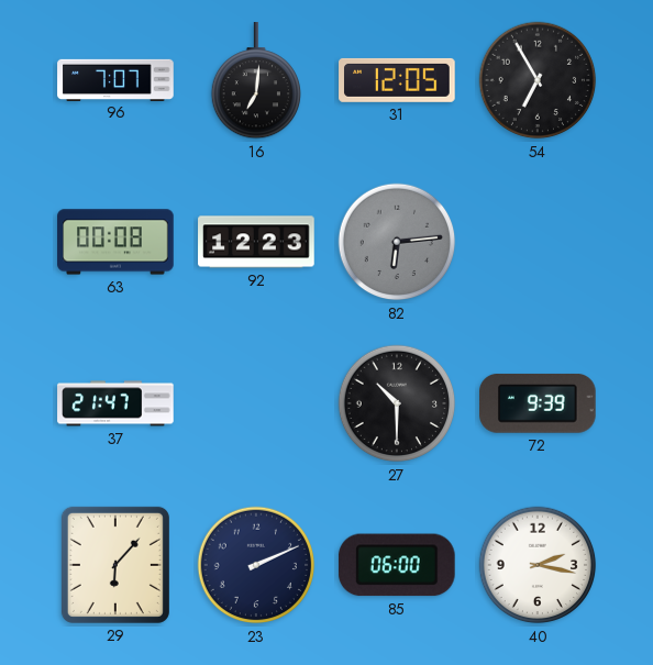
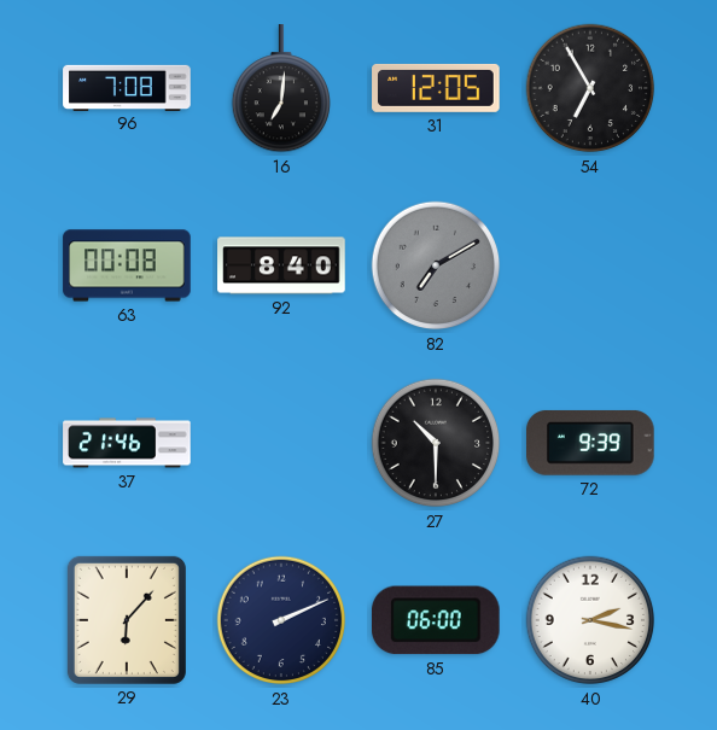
96: 7:07 -> 7:08
92: 12:23 -> 8:40
82: 6:14 -> 7:10
37: 21:47 -> 21:46
